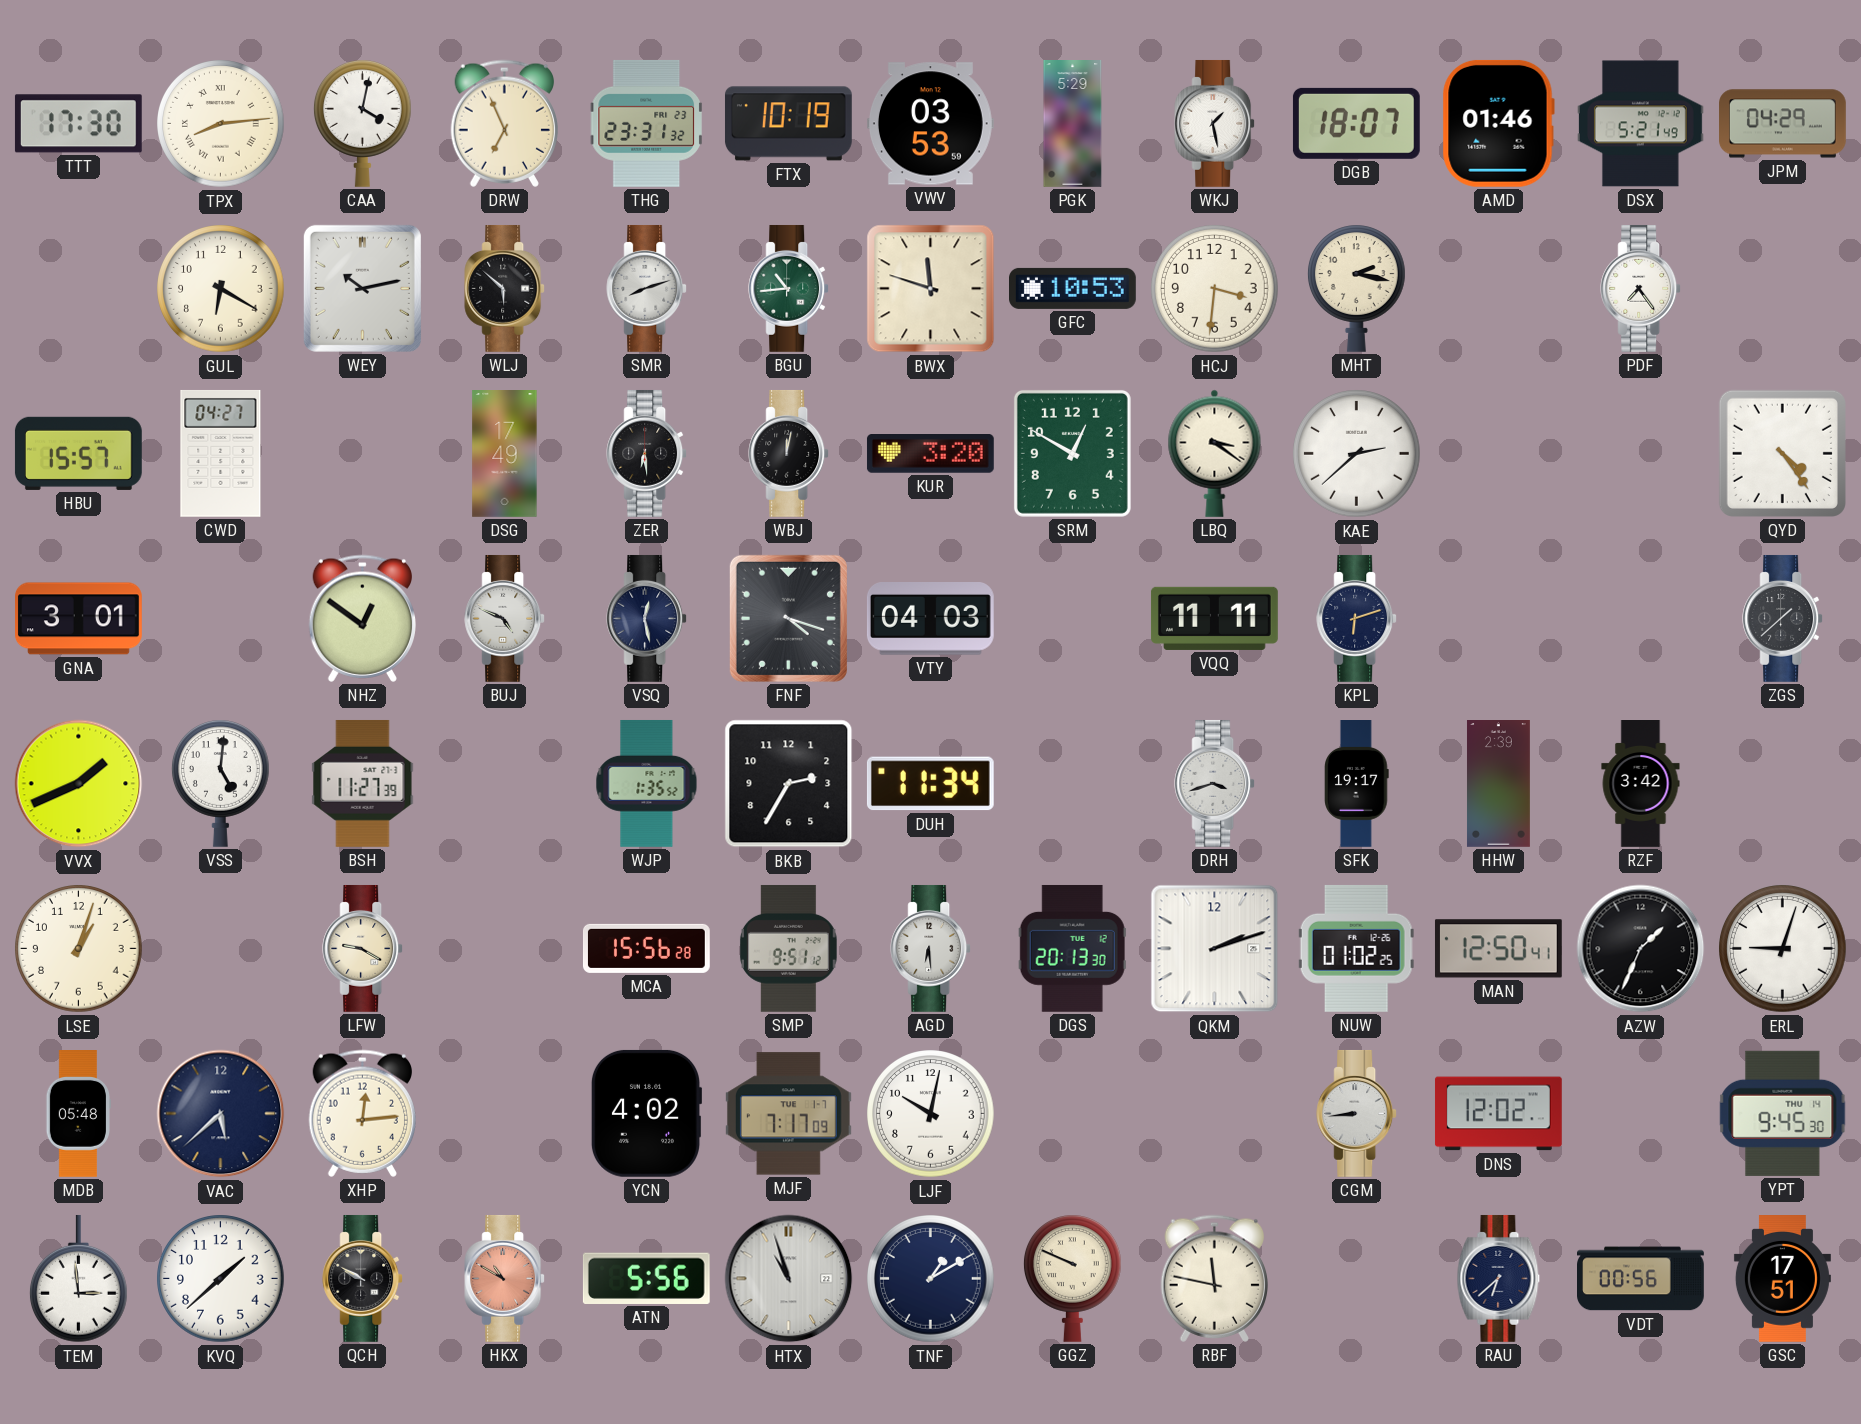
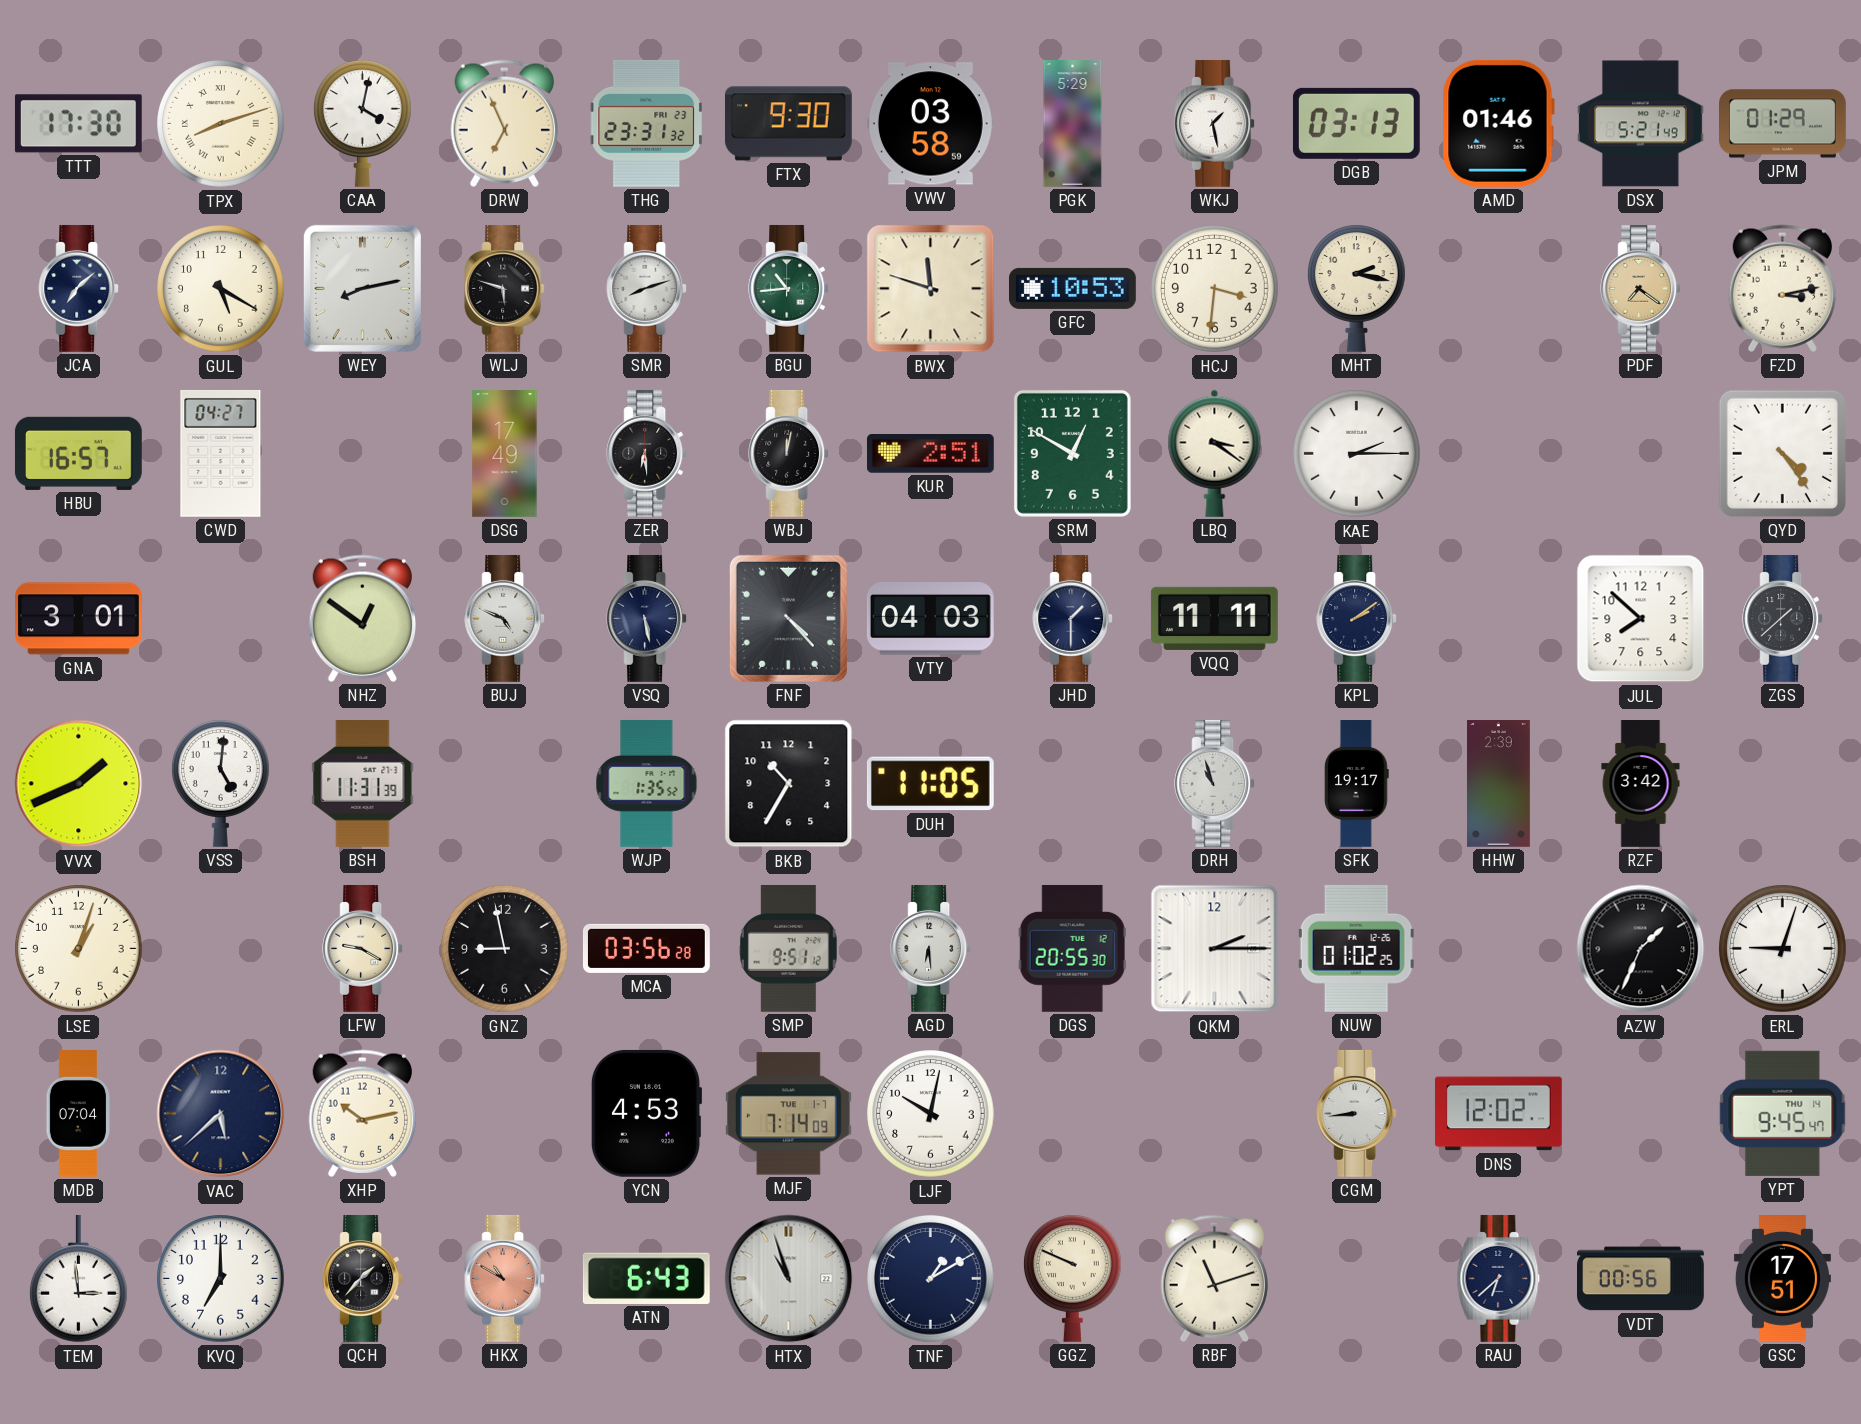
TPX: 8:14 -> 8:12
FTX: 10:19 -> 9:30
VWV: 03:53 -> 03:58
DGB: 18:07 -> 03:13
JPM: 04:29 -> 01:29
JCA: none -> 7:08
GUL: 6:20 -> 5:20
WEY: 10:13 -> 8:13
WLJ: 5:52 -> 5:48
PDF: 7:24 -> 7:21
PDF dial: white -> champagne
FZD: none -> 3:13
HBU: 15:57 -> 16:57
KUR: 3:20 -> 2:51
KAE: 2:38 -> 2:15
VSQ: 12:28 -> 5:28
FNF: 4:18 -> 4:23
JHD: none -> 1:30
KPL: 6:12 -> 2:09
JUL: none -> 7:52
BSH: 11:27 -> 11:31
BKB: 2:35 -> 10:35
DUH: 11:34 -> 11:05
DRH: 3:42 -> 10:57
GNZ: none -> 8:58
MCA: 15:56 -> 03:56
DGS: 20:13 -> 20:55
QKM: 2:12 -> 2:15
MAN: 12:50 -> none
MDB: 05:48 -> 07:04
XHP: 12:14 -> 10:13
YCN: 4:02 -> 4:53
MJF: 7:17 -> 7:14
YPT: 9:45:30 -> 9:45:47
KVQ: 1:38 -> 7:00
QCH: 9:50 -> 1:37
ATN: 5:56 -> 6:43
RBF: 11:47 -> 11:12
